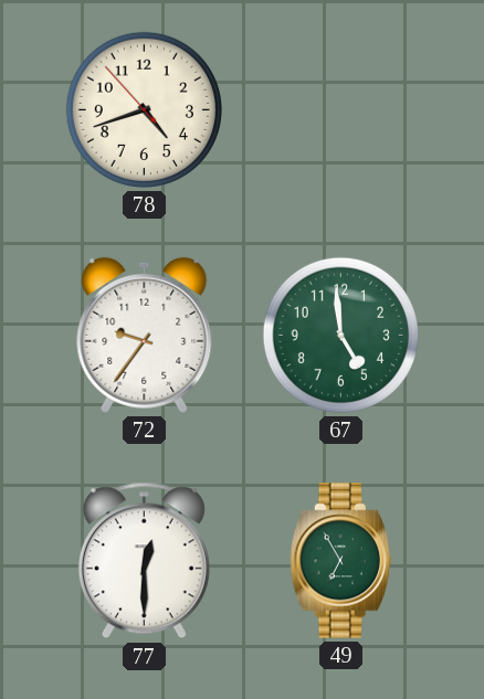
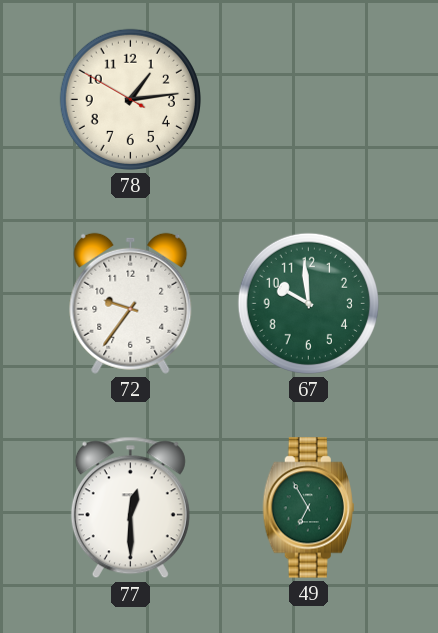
78: 4:41 -> 1:13
67: 4:59 -> 9:59
